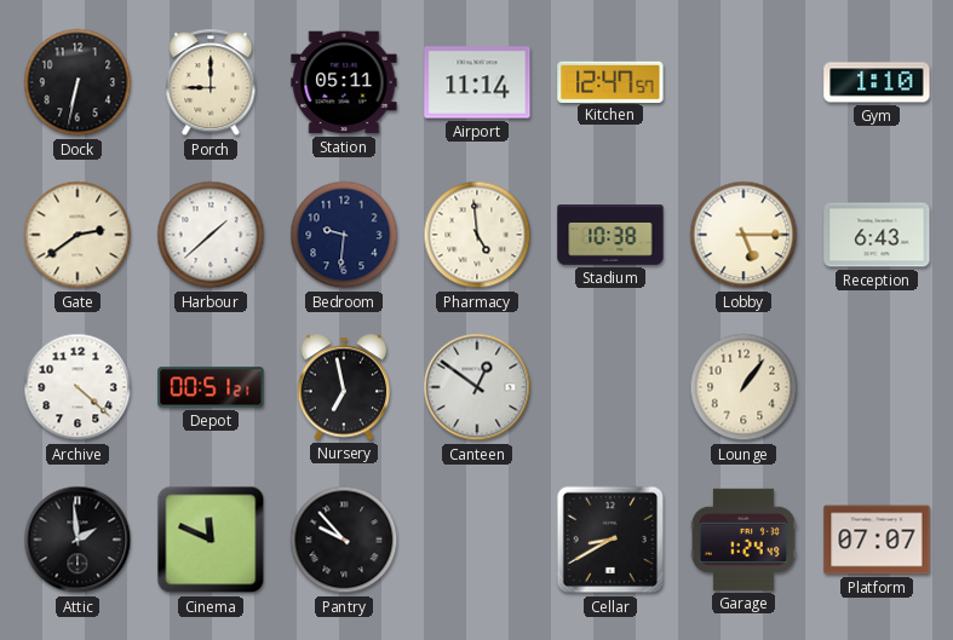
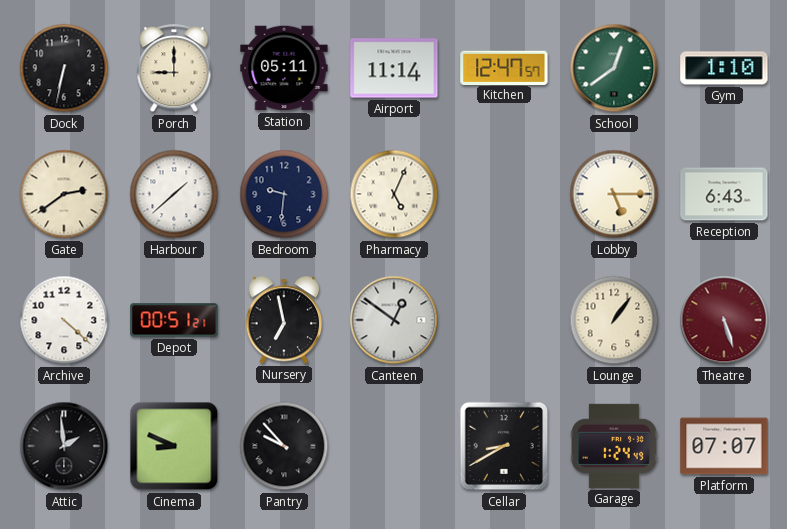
School: none -> 12:39
Pharmacy: 4:59 -> 5:04
Stadium: 10:38 -> none
Theatre: none -> 5:27
Cinema: 11:49 -> 8:49
